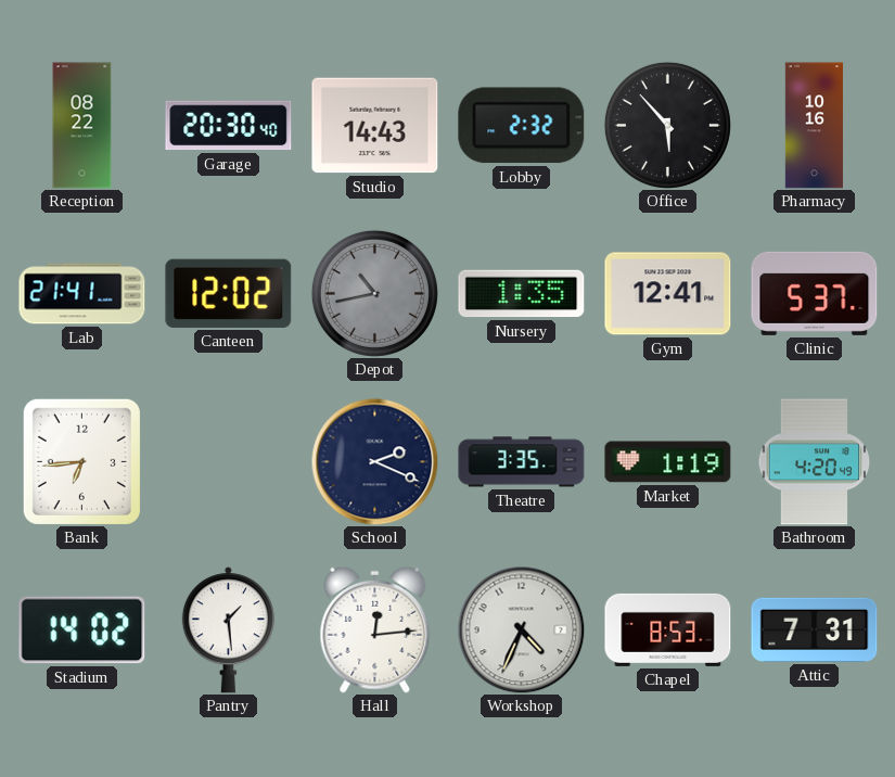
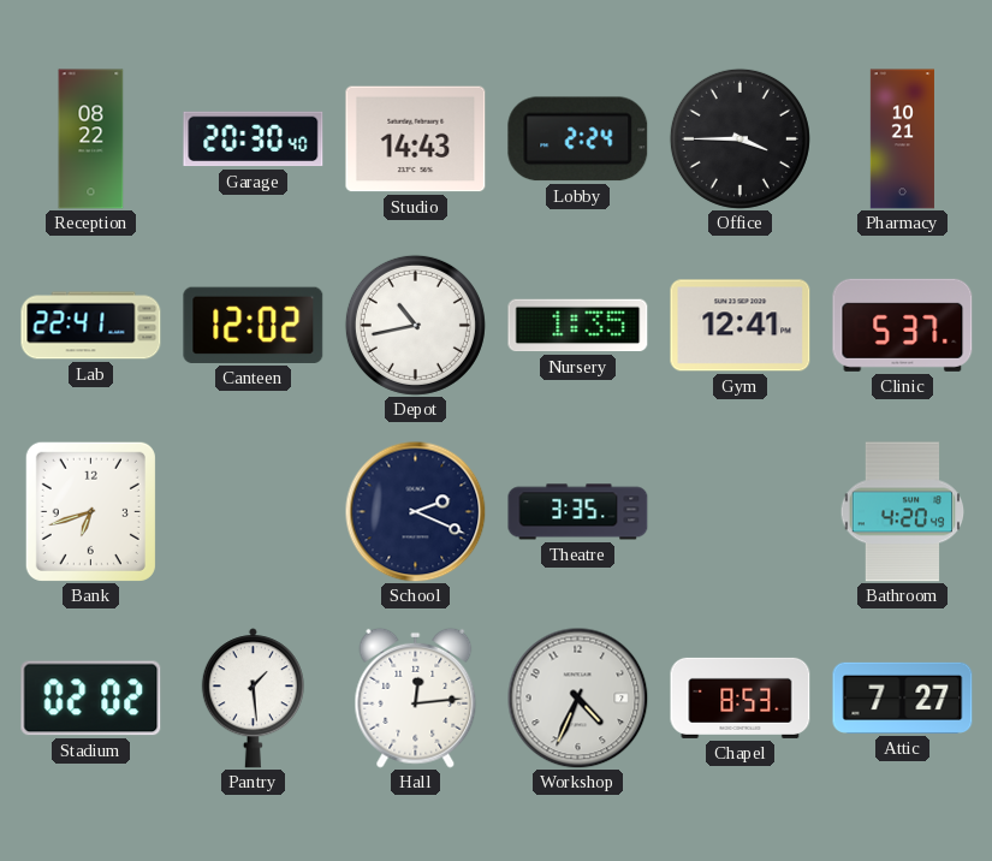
Lobby: 2:32 -> 2:24
Office: 5:53 -> 3:45
Pharmacy: 10:16 -> 10:21
Lab: 21:41 -> 22:41
Depot dial: grey -> white
Bank: 6:44 -> 6:42
Market: 1:19 -> none
Stadium: 14:02 -> 02:02
Attic: 7:31 -> 7:27
